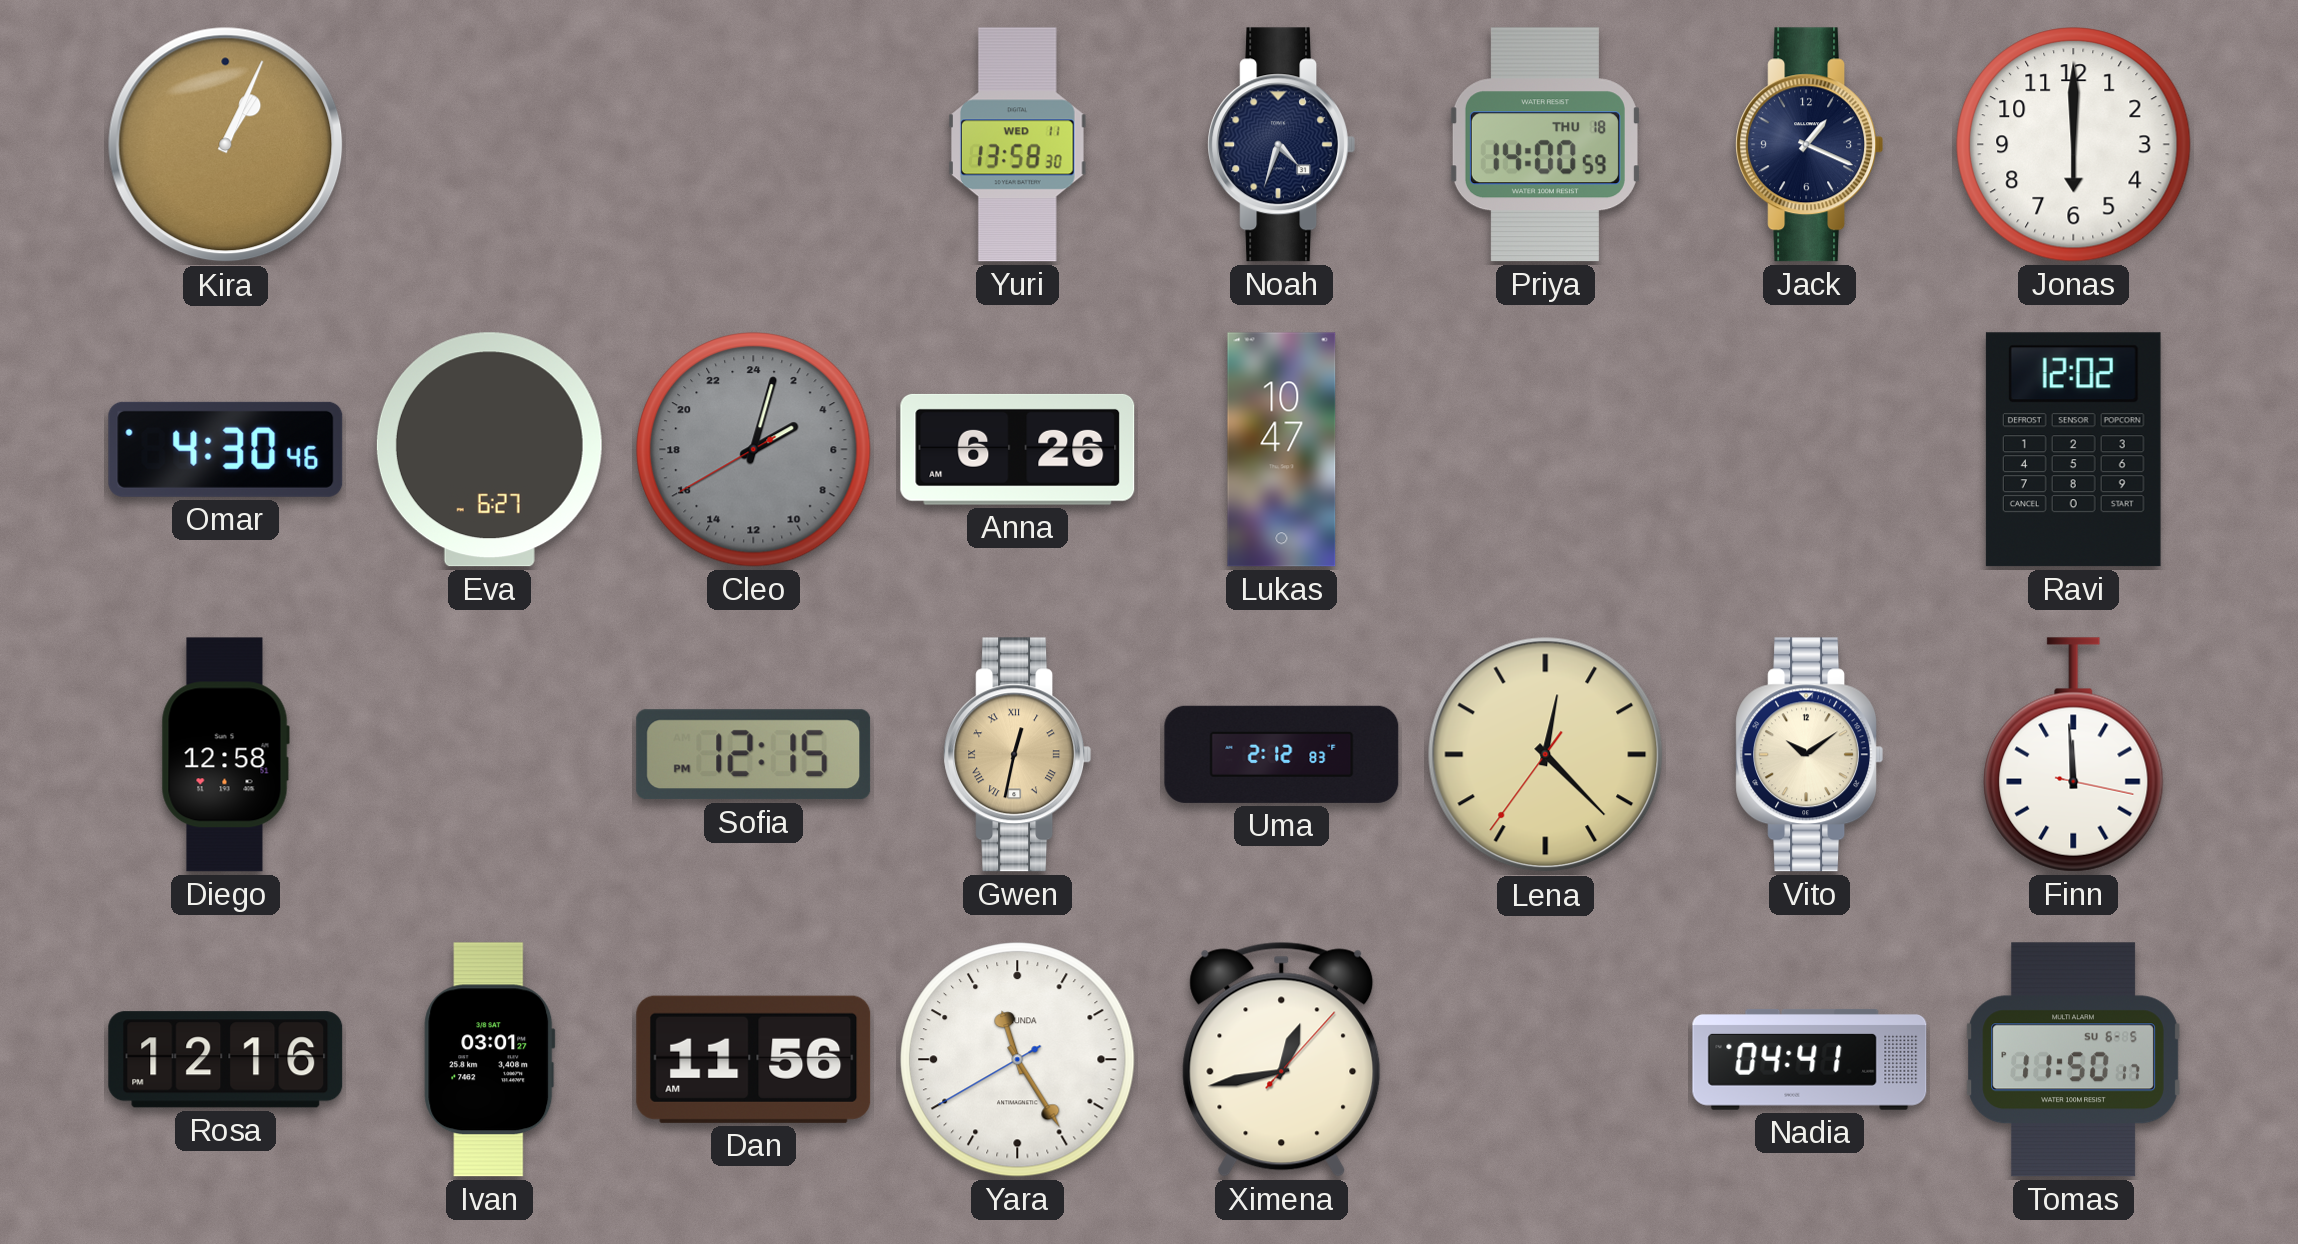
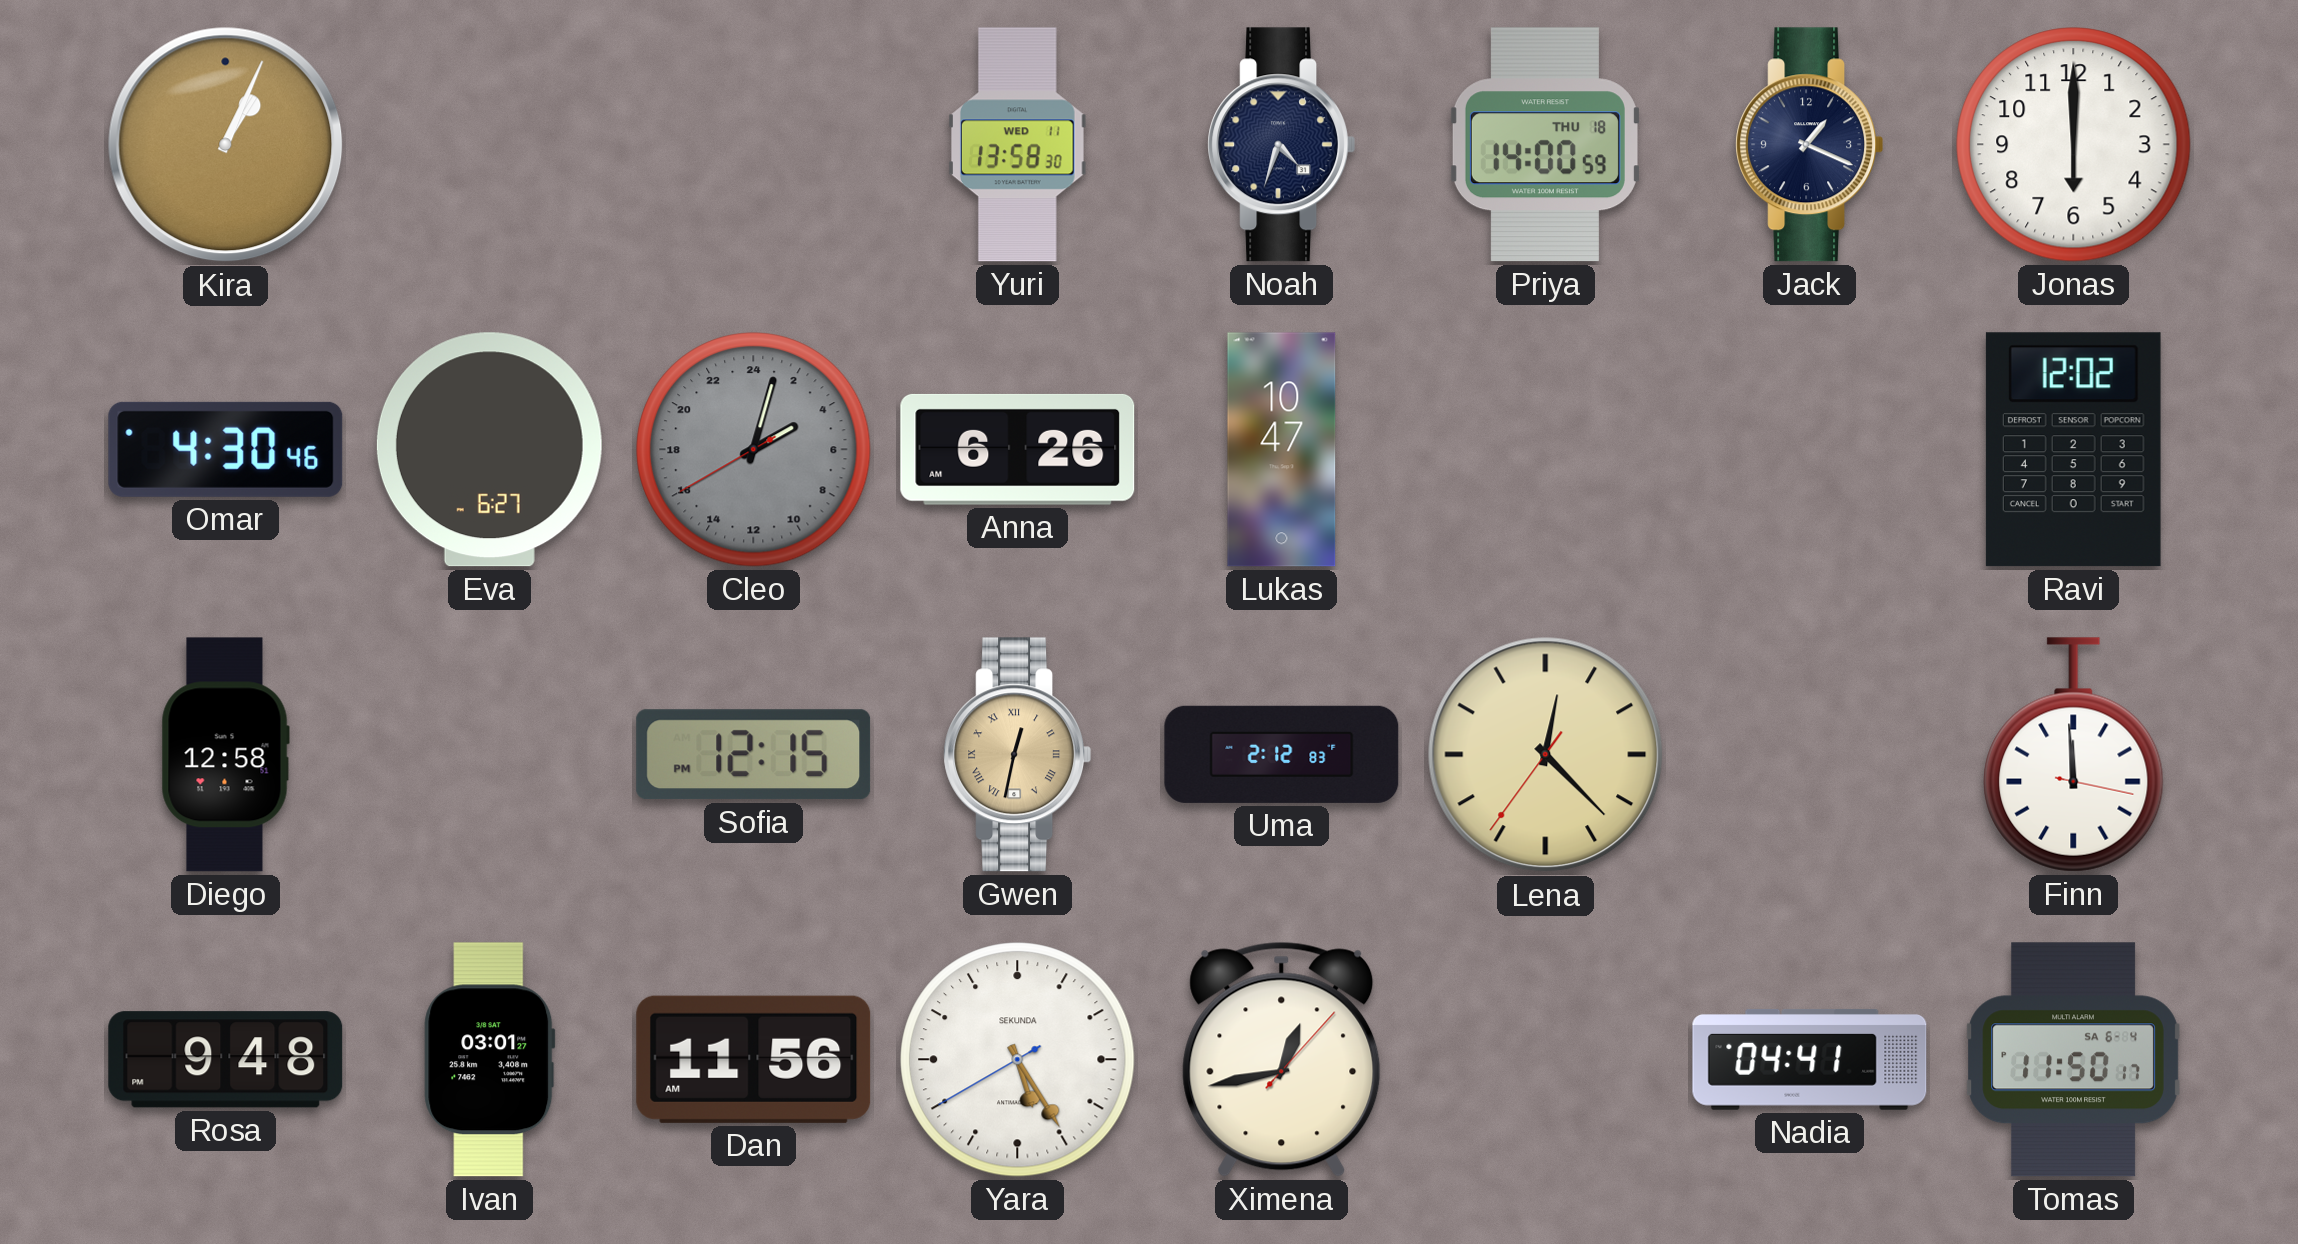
Vito: 10:09 -> none
Rosa: 12:16 -> 9:48
Yara: 11:24 -> 5:24
Tomas date: SU 6-5 -> SA 6-4
